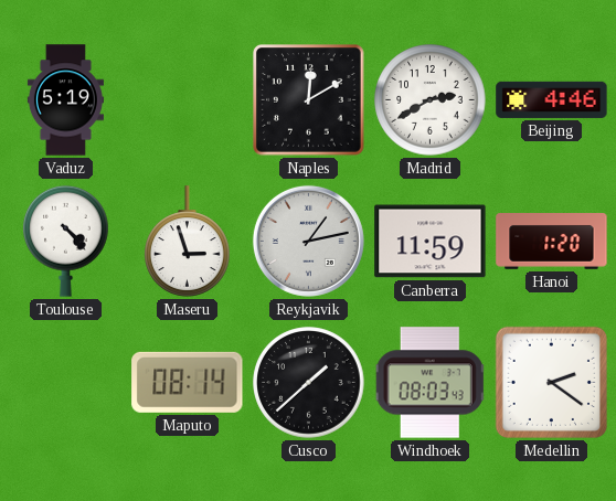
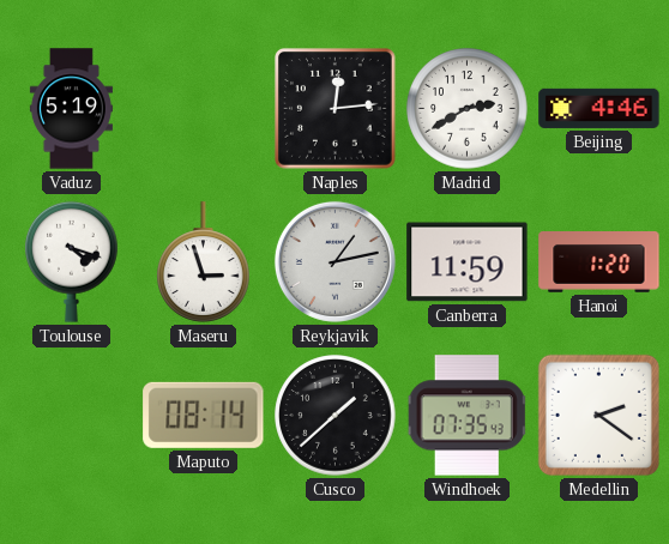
Naples: 12:10 -> 12:14
Toulouse: 4:23 -> 4:18
Windhoek: 08:03 -> 07:35
